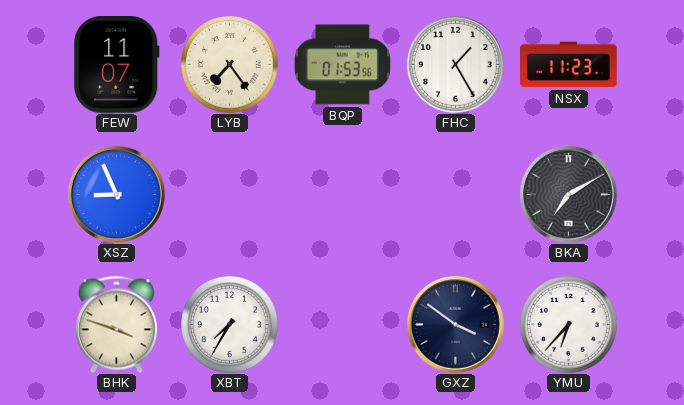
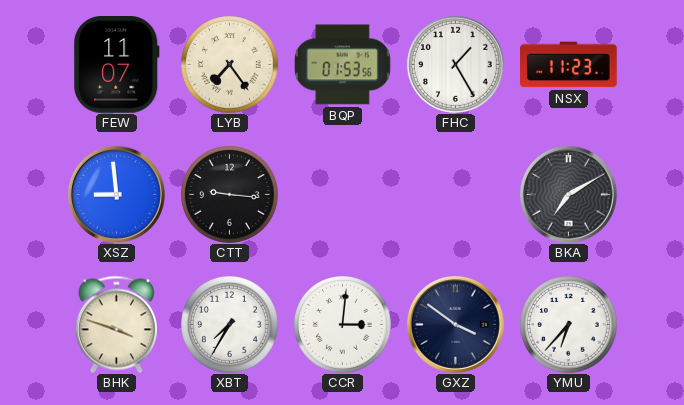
XSZ: 8:56 -> 8:59
CTT: none -> 9:16
CCR: none -> 3:01
